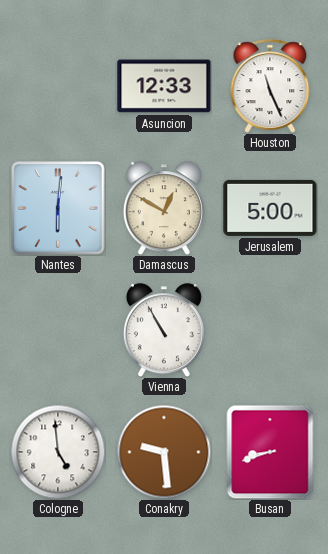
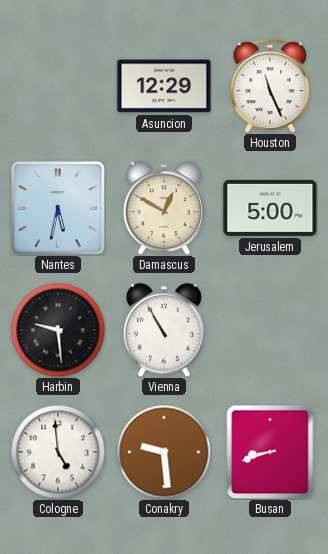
Asuncion: 12:33 -> 12:29
Nantes: 6:01 -> 5:32
Harbin: none -> 9:29
